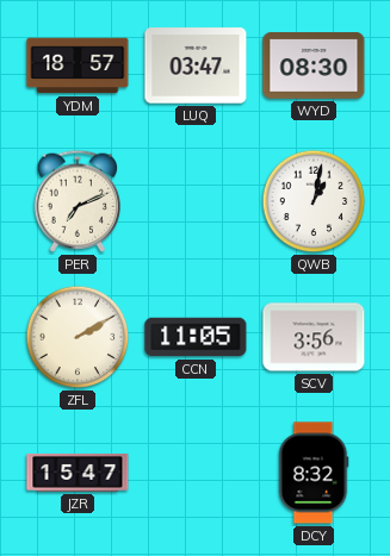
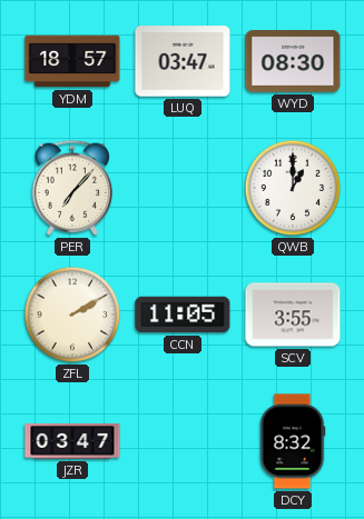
PER: 7:11 -> 7:07
QWB: 1:02 -> 1:00
SCV: 3:56 -> 3:55
JZR: 15:47 -> 03:47
